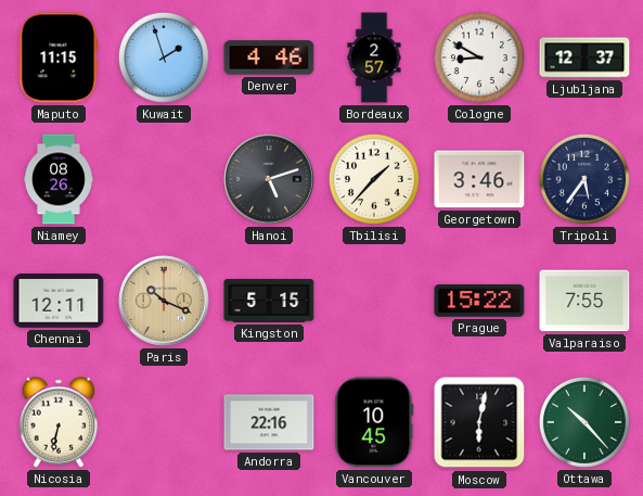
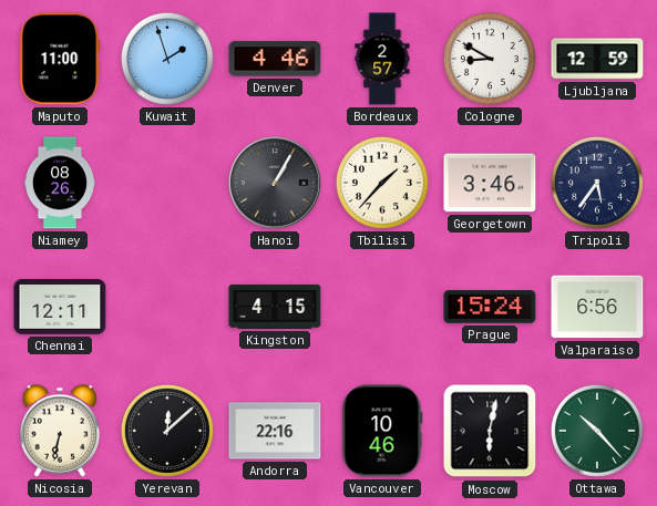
Maputo: 11:15 -> 11:00
Ljubljana: 12:37 -> 12:59
Hanoi: 5:12 -> 1:05
Paris: 10:19 -> none
Kingston: 5:15 -> 4:15
Prague: 15:22 -> 15:24
Valparaiso: 7:55 -> 6:56
Yerevan: none -> 12:08
Vancouver: 10:45 -> 10:46
